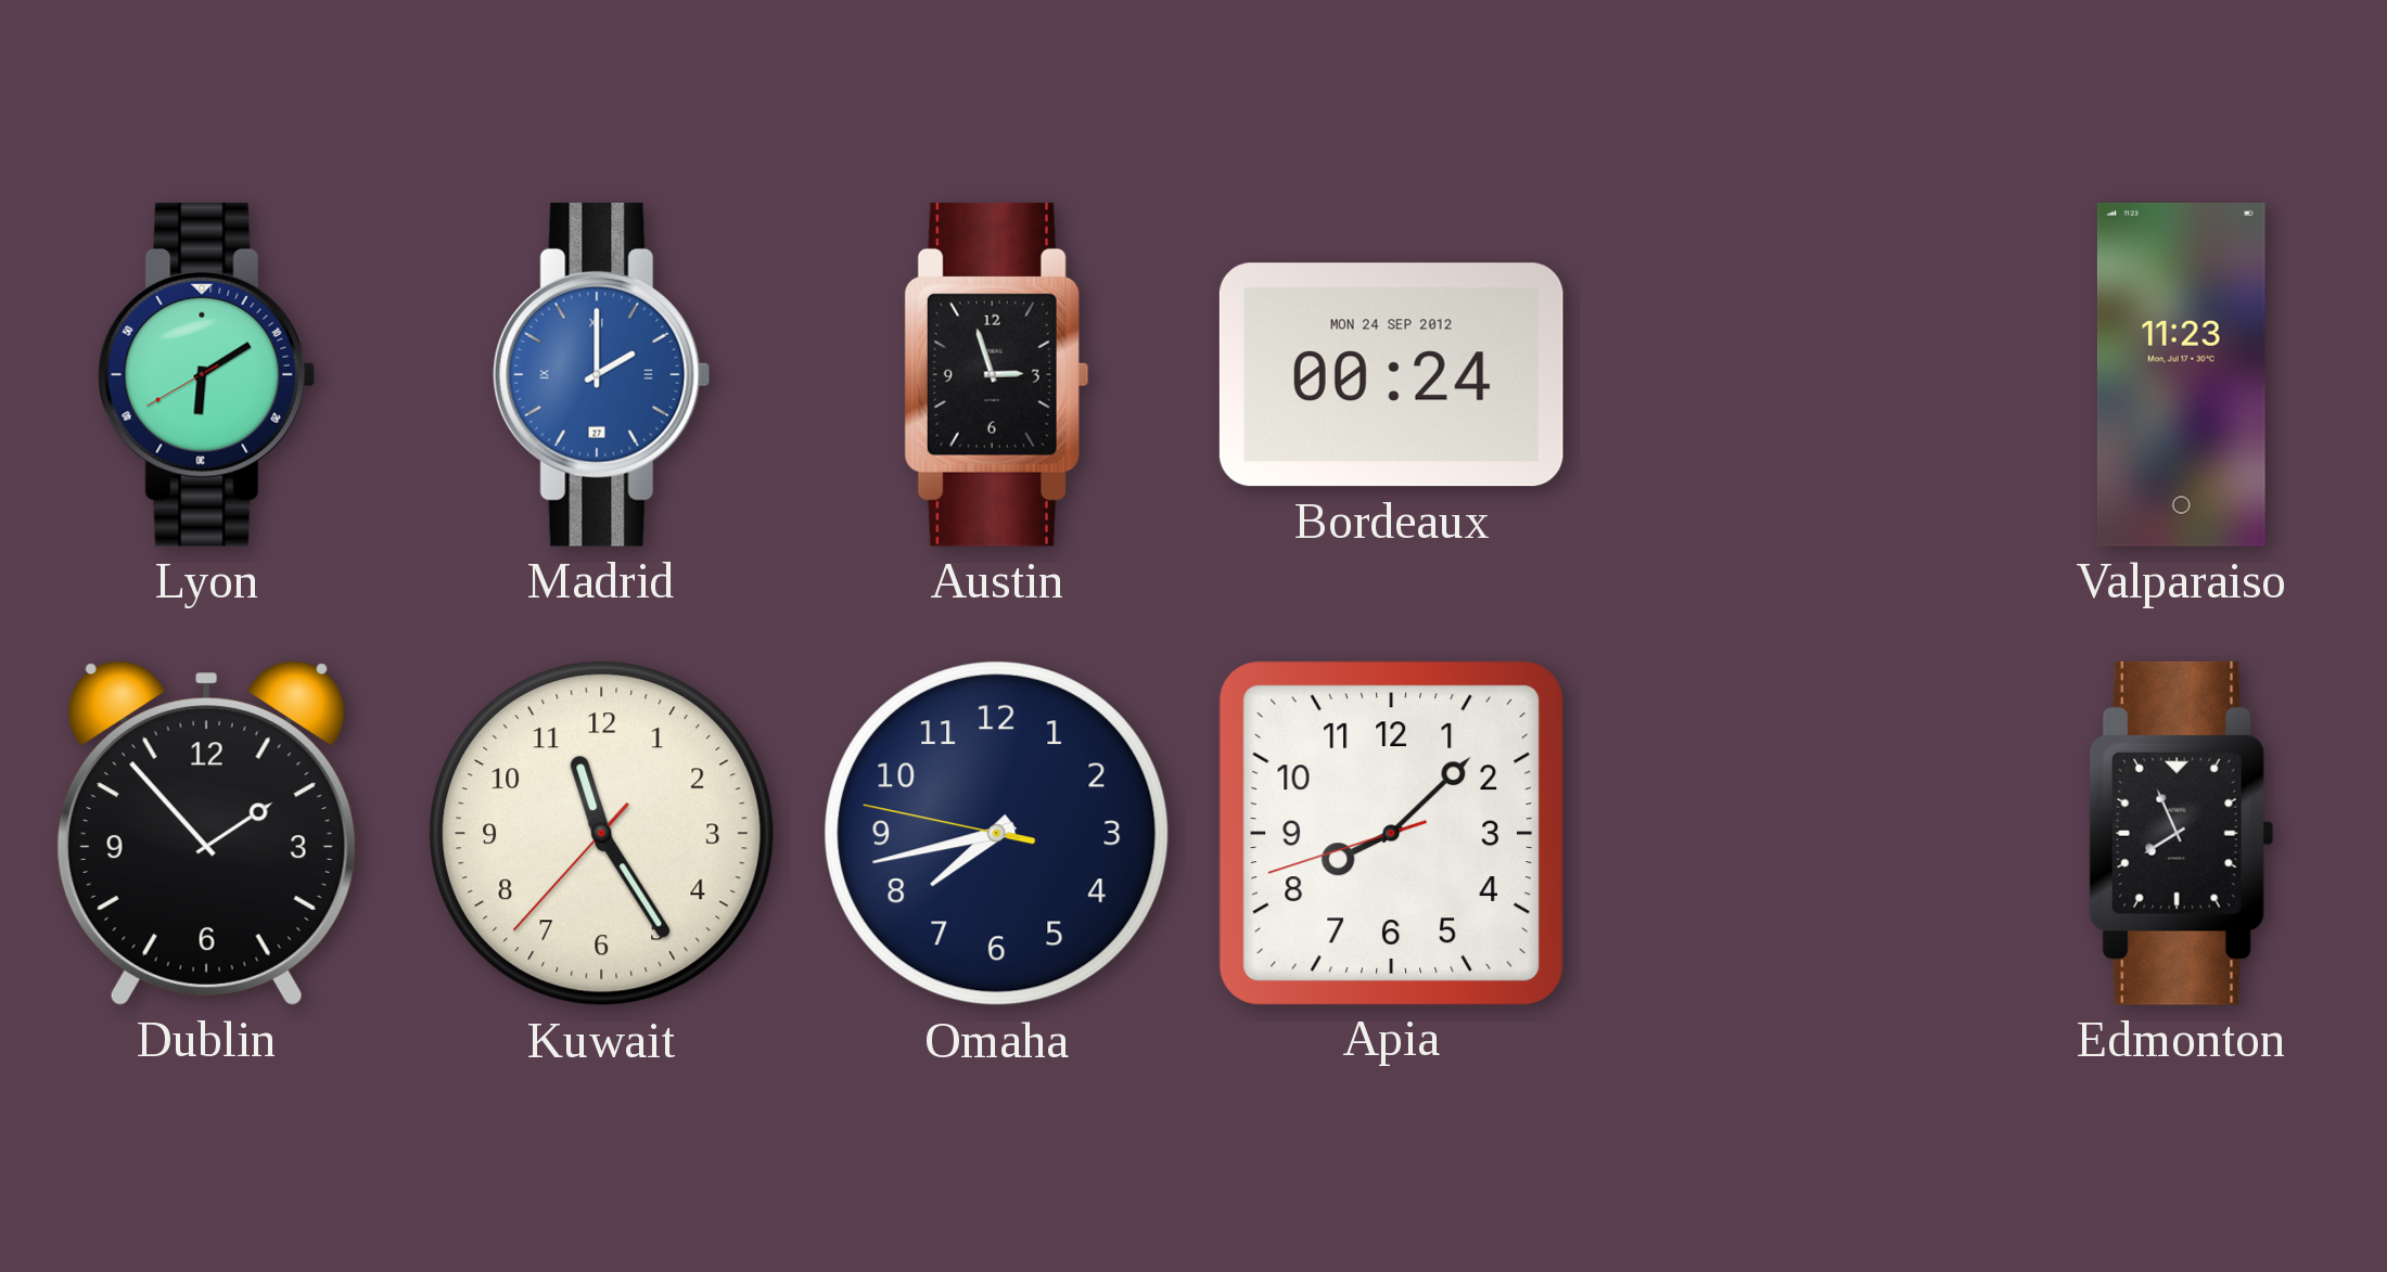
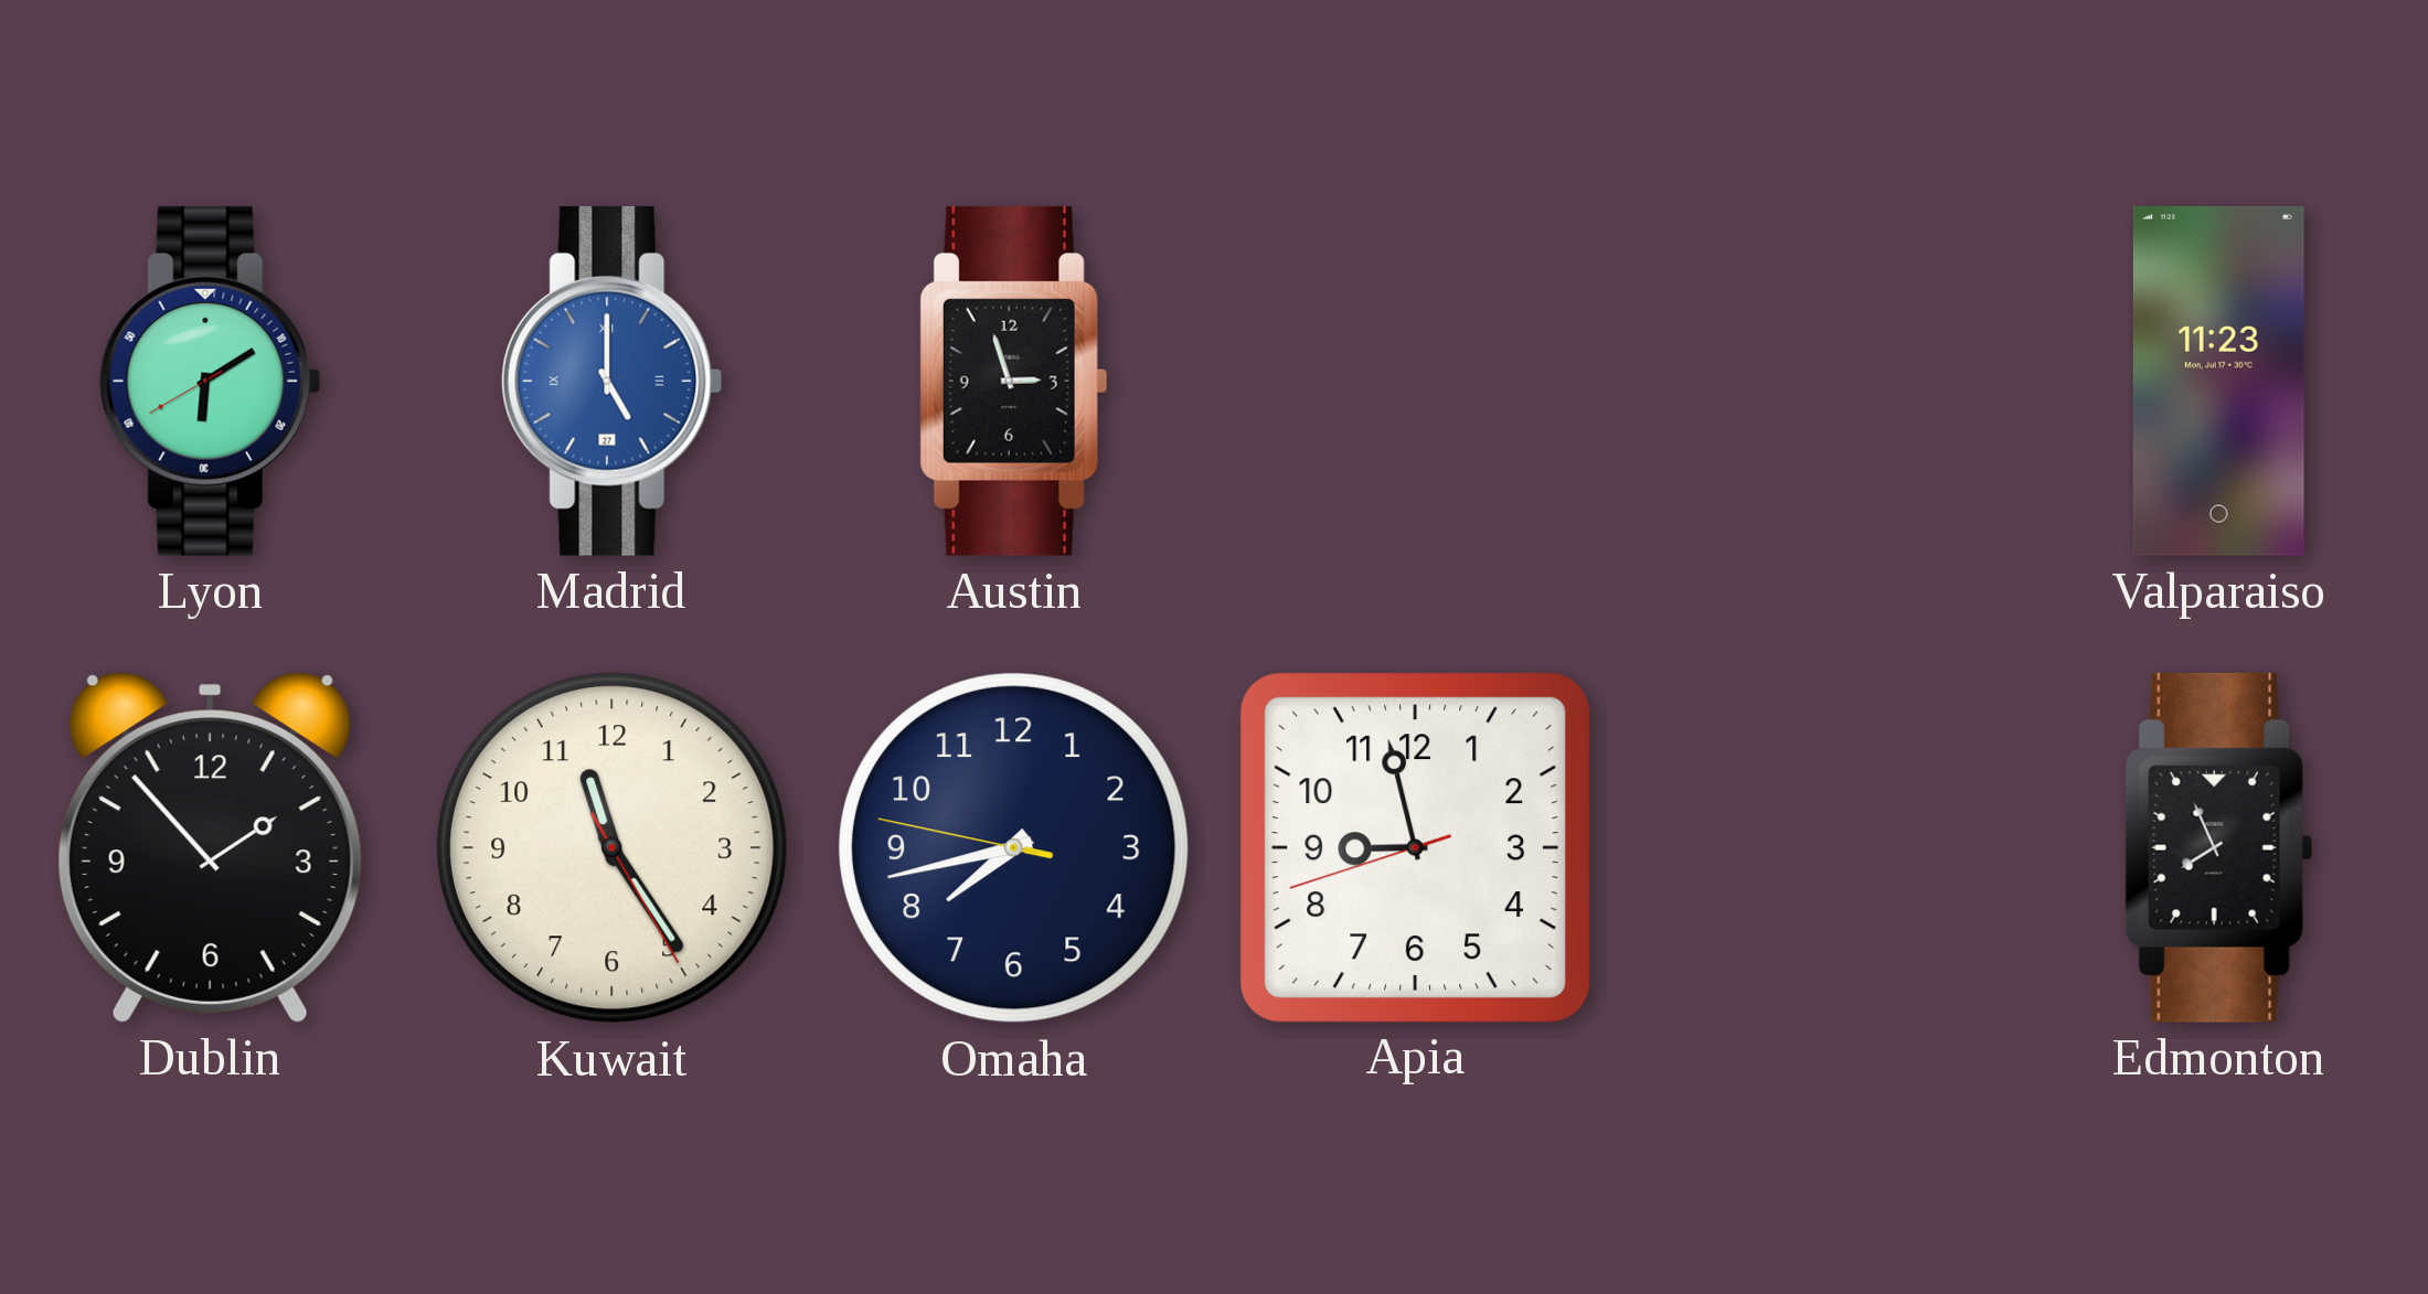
Madrid: 2:00 -> 5:00
Bordeaux: 00:24 -> none
Kuwait: 11:24:37 -> 11:24:25
Apia: 8:07 -> 8:57
